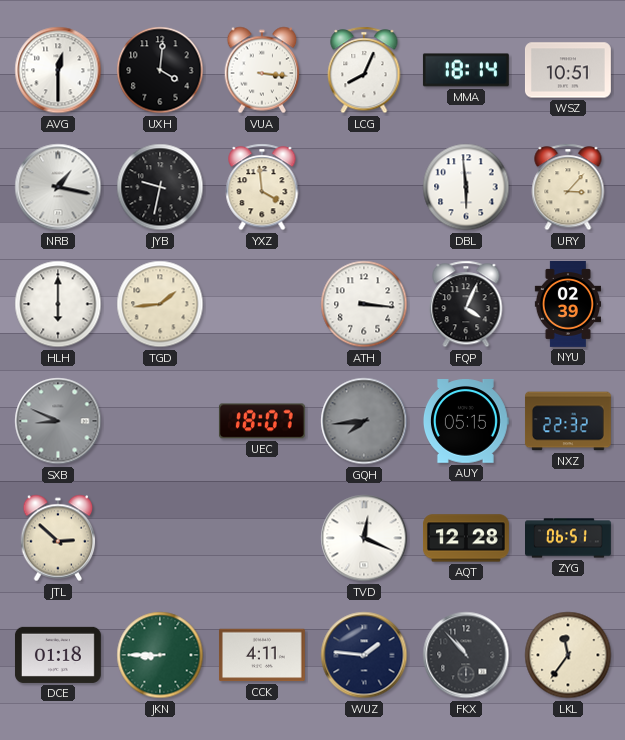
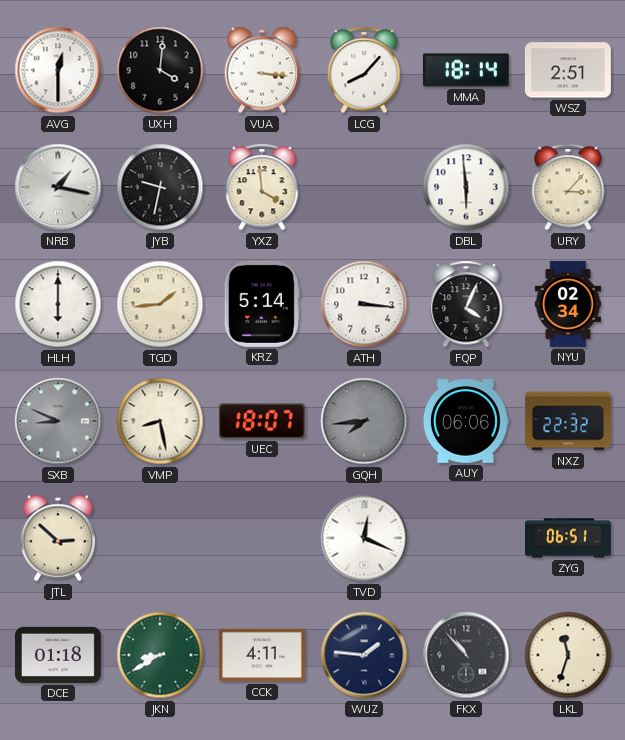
LCG: 8:04 -> 8:07
WSZ: 10:51 -> 2:51
KRZ: none -> 5:14
NYU: 02:39 -> 02:34
VMP: none -> 8:28
AUY: 05:15 -> 06:06
AQT: 12:28 -> none
JKN: 8:45 -> 8:40
LKL: 11:36 -> 11:33
